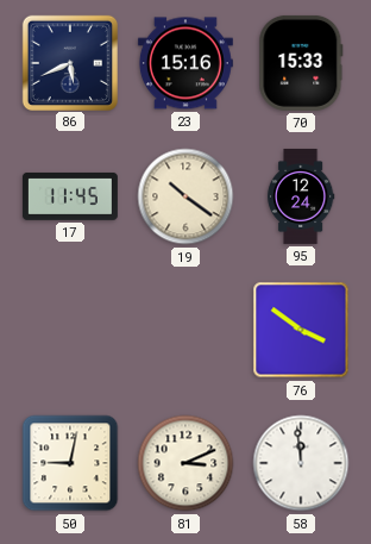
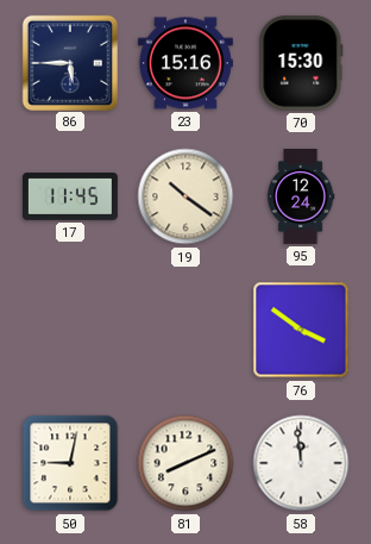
86: 5:41 -> 5:45
70: 15:33 -> 15:30
81: 3:11 -> 8:11
